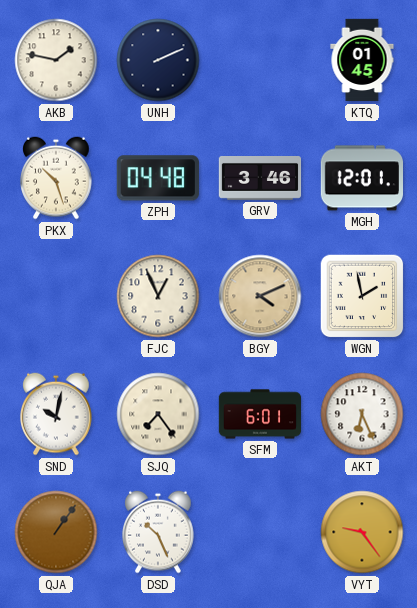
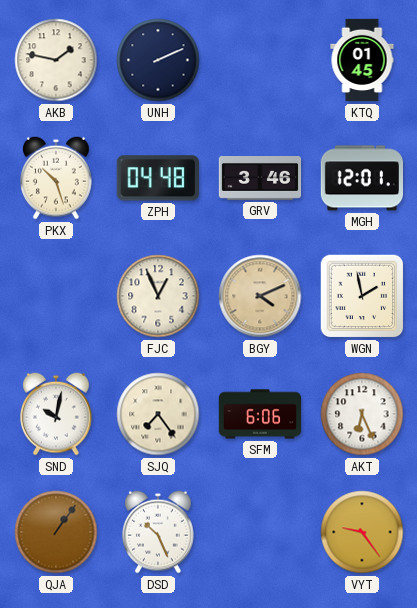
SFM: 6:01 -> 6:06
